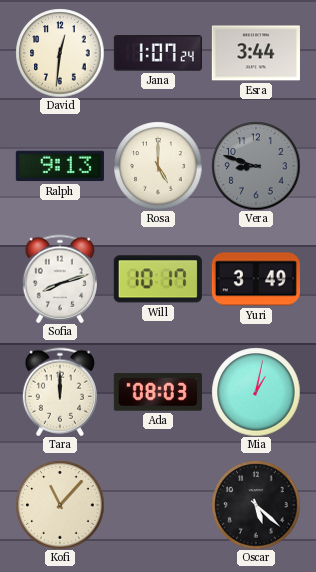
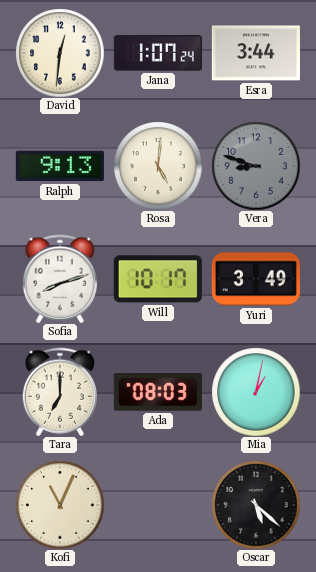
Rosa: 5:00 -> 5:01
Tara: 12:00 -> 7:00
Kofi: 11:07 -> 11:04
